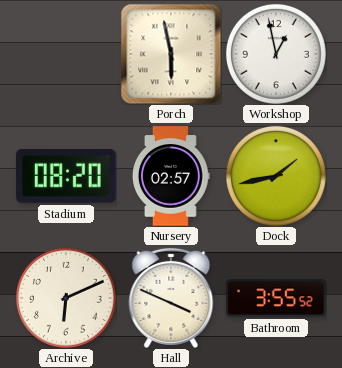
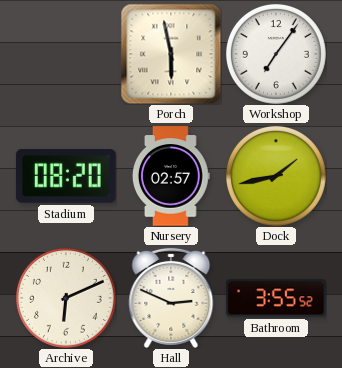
Workshop: 12:58 -> 7:06
Hall: 3:49 -> 2:49
